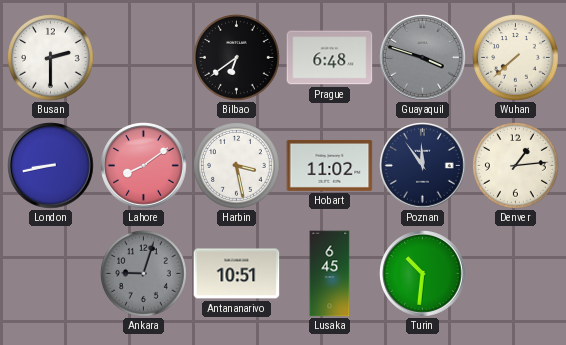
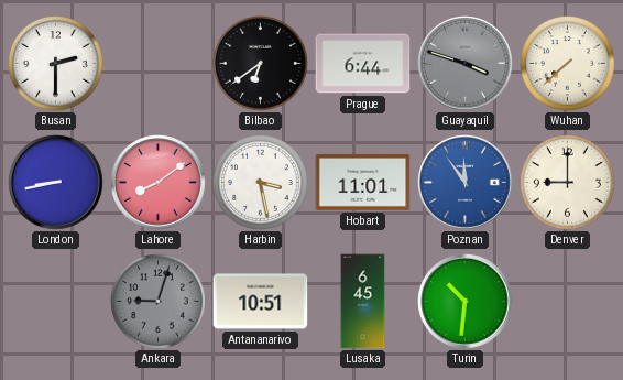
Prague: 6:48 -> 6:44
Hobart: 11:02 -> 11:01
Poznan dial: navy -> blue
Denver: 1:14 -> 9:00
